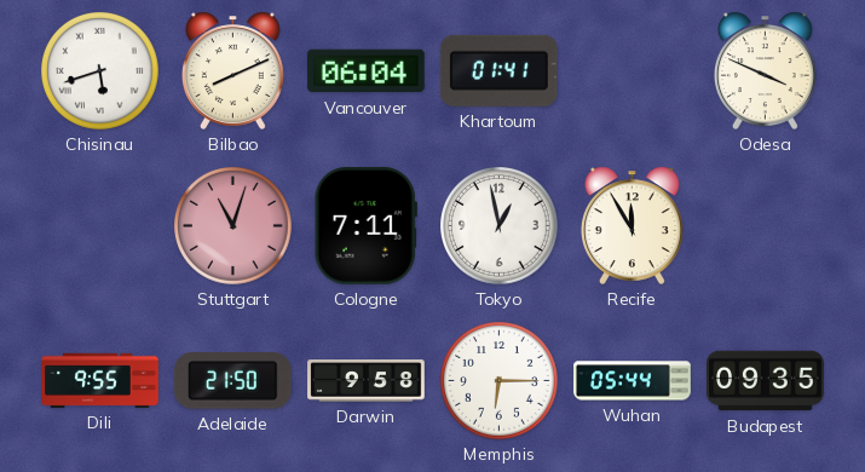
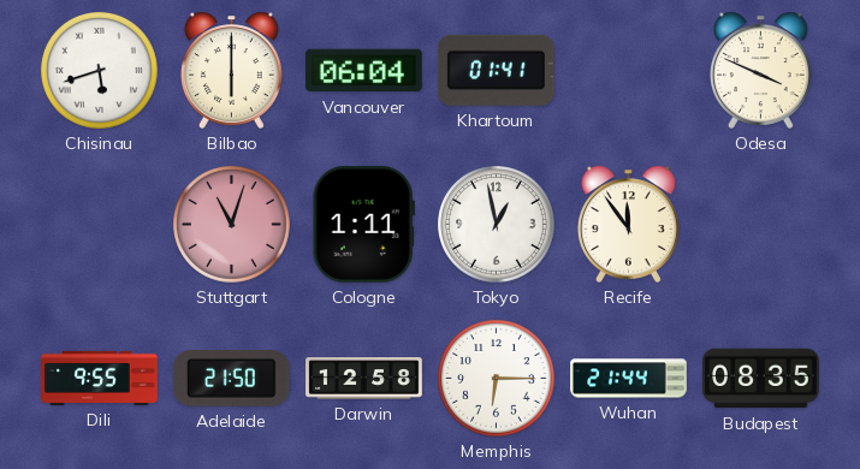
Bilbao: 8:11 -> 6:00
Cologne: 7:11 -> 1:11
Recife: 11:55 -> 11:54
Darwin: 9:58 -> 12:58
Wuhan: 05:44 -> 21:44
Budapest: 09:35 -> 08:35
